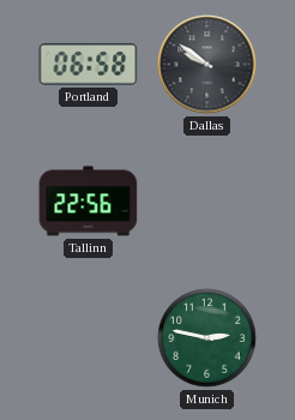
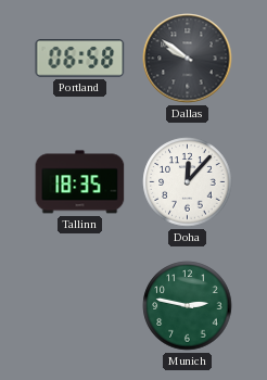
Tallinn: 22:56 -> 18:35
Doha: none -> 12:07
